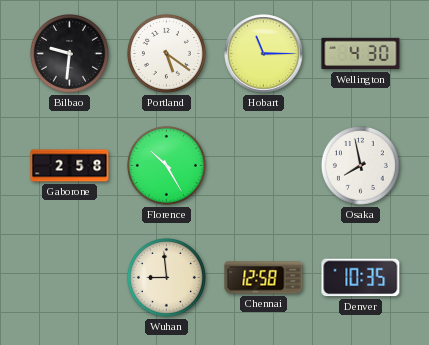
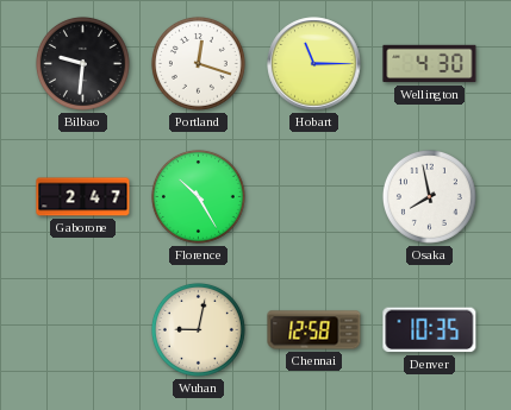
Portland: 5:21 -> 12:18
Gaborone: 2:58 -> 2:47
Wuhan: 8:59 -> 9:02
